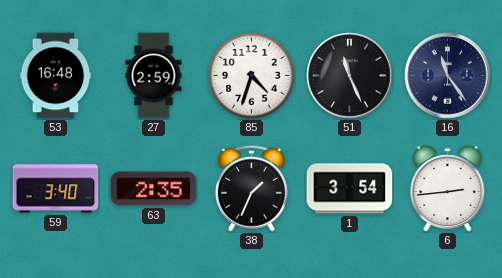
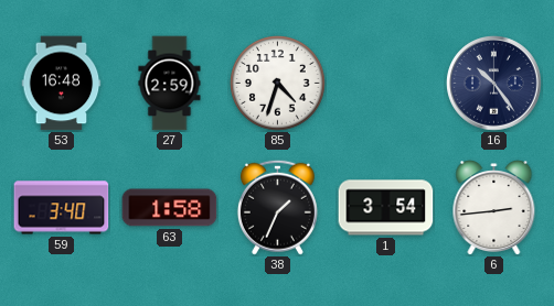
51: 11:26 -> none
16: 11:24 -> 10:24
63: 2:35 -> 1:58
